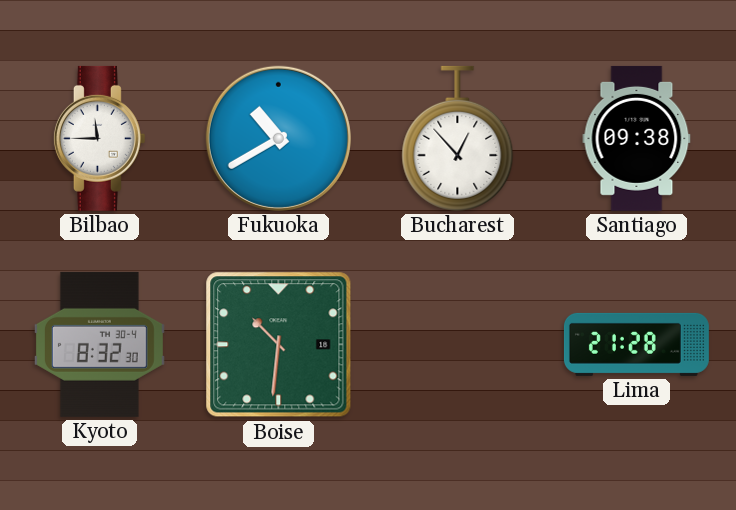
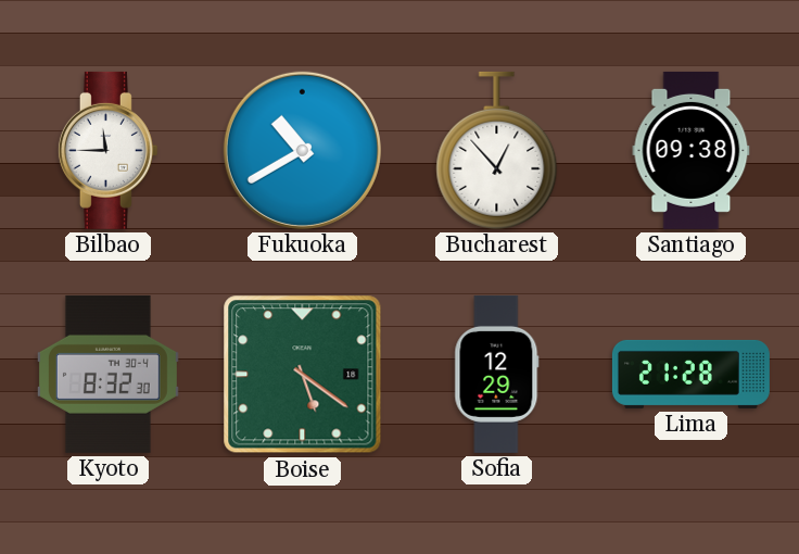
Boise: 10:31 -> 5:21
Sofia: none -> 12:29
